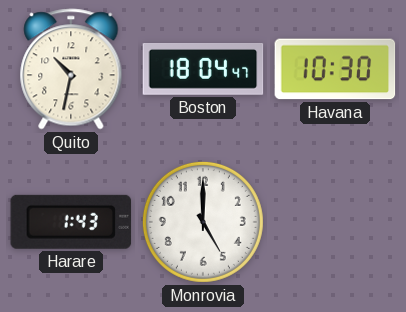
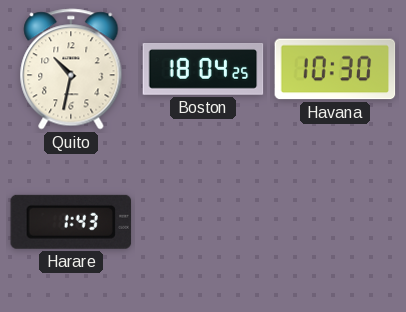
Boston: 18:04:47 -> 18:04:25
Monrovia: 5:00 -> none
